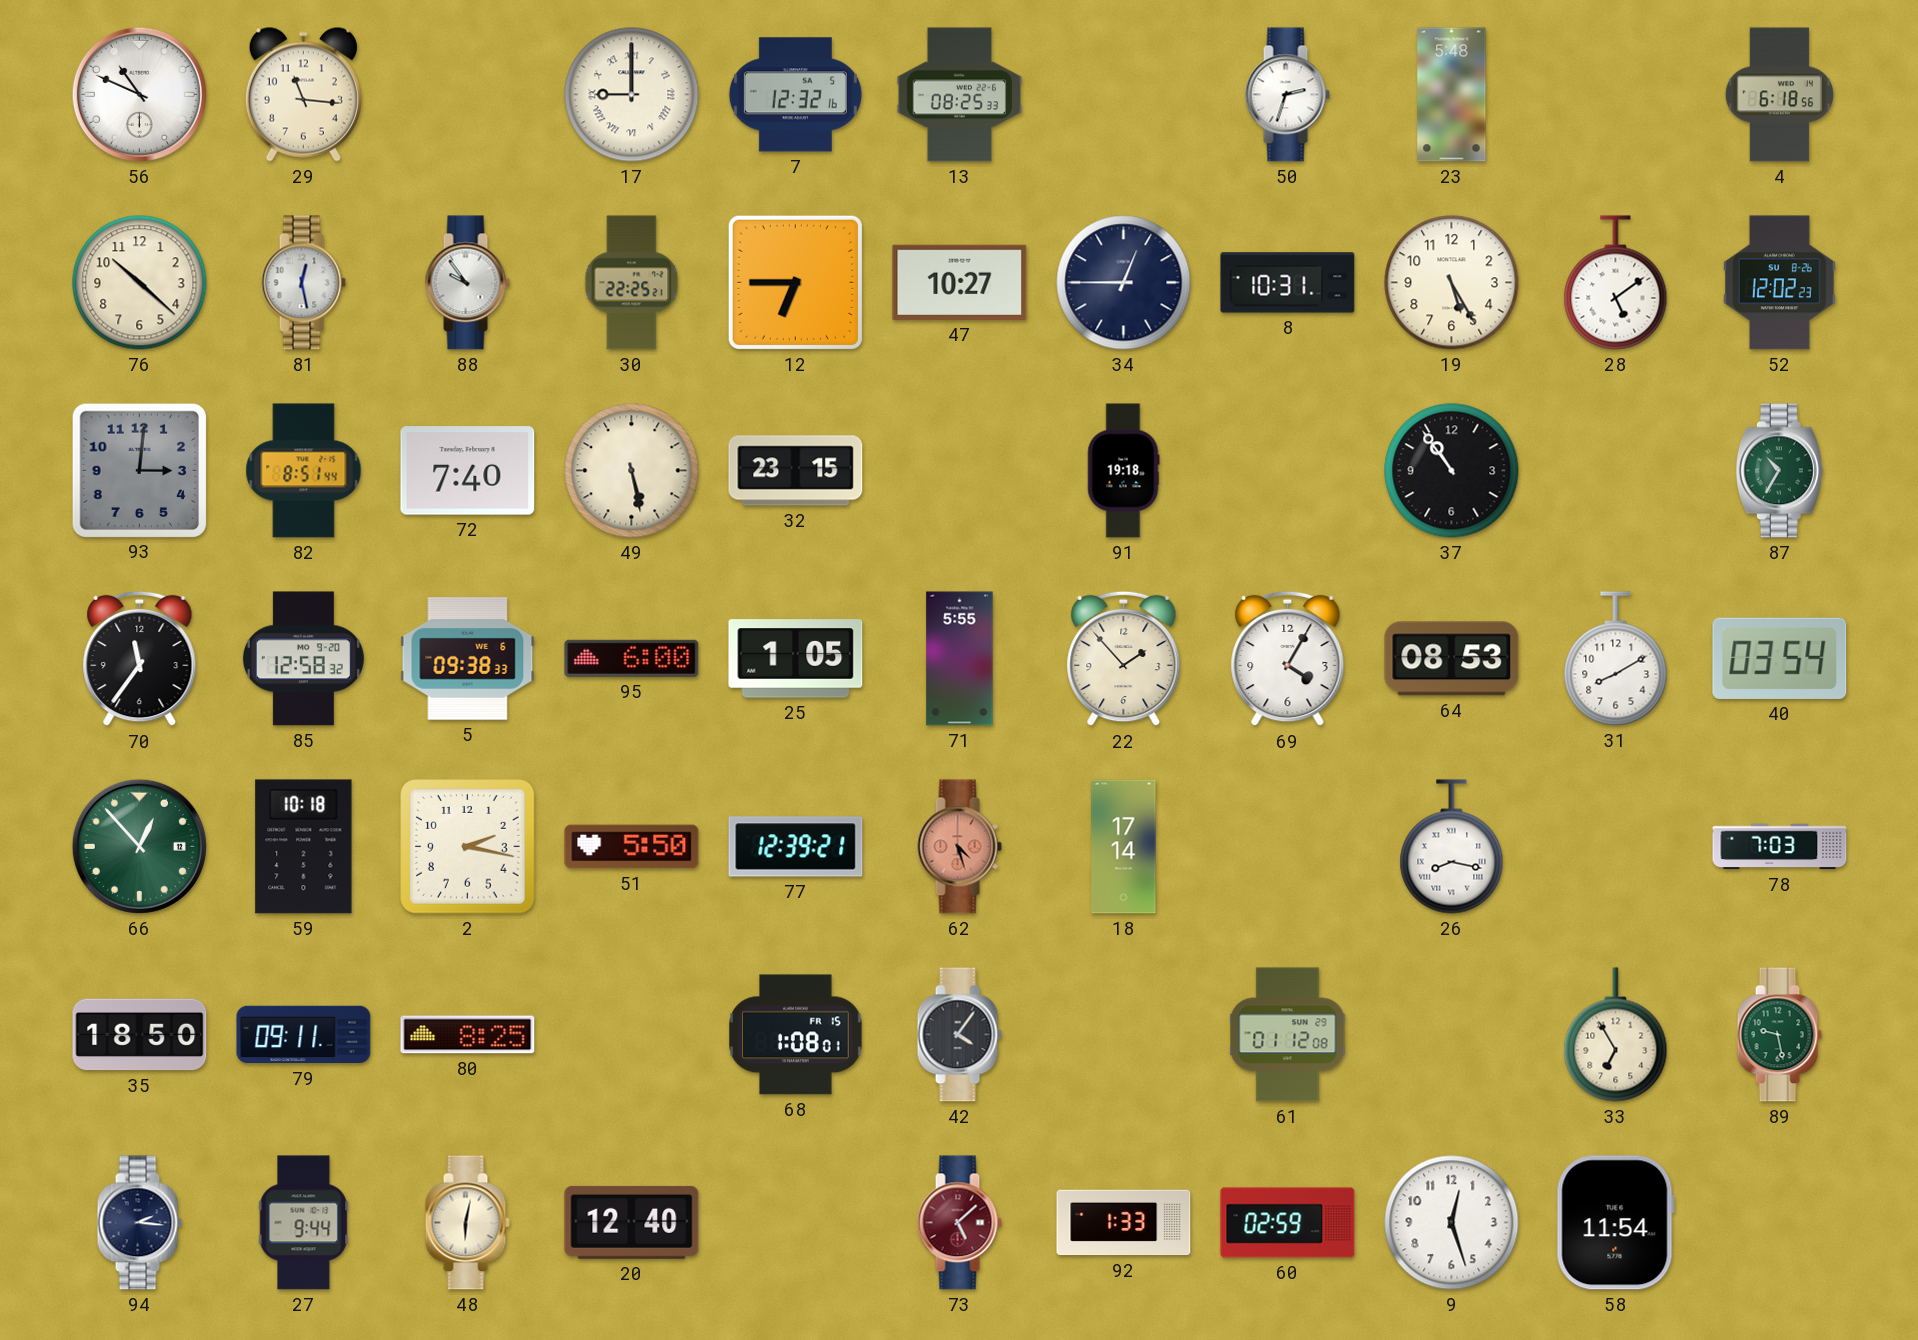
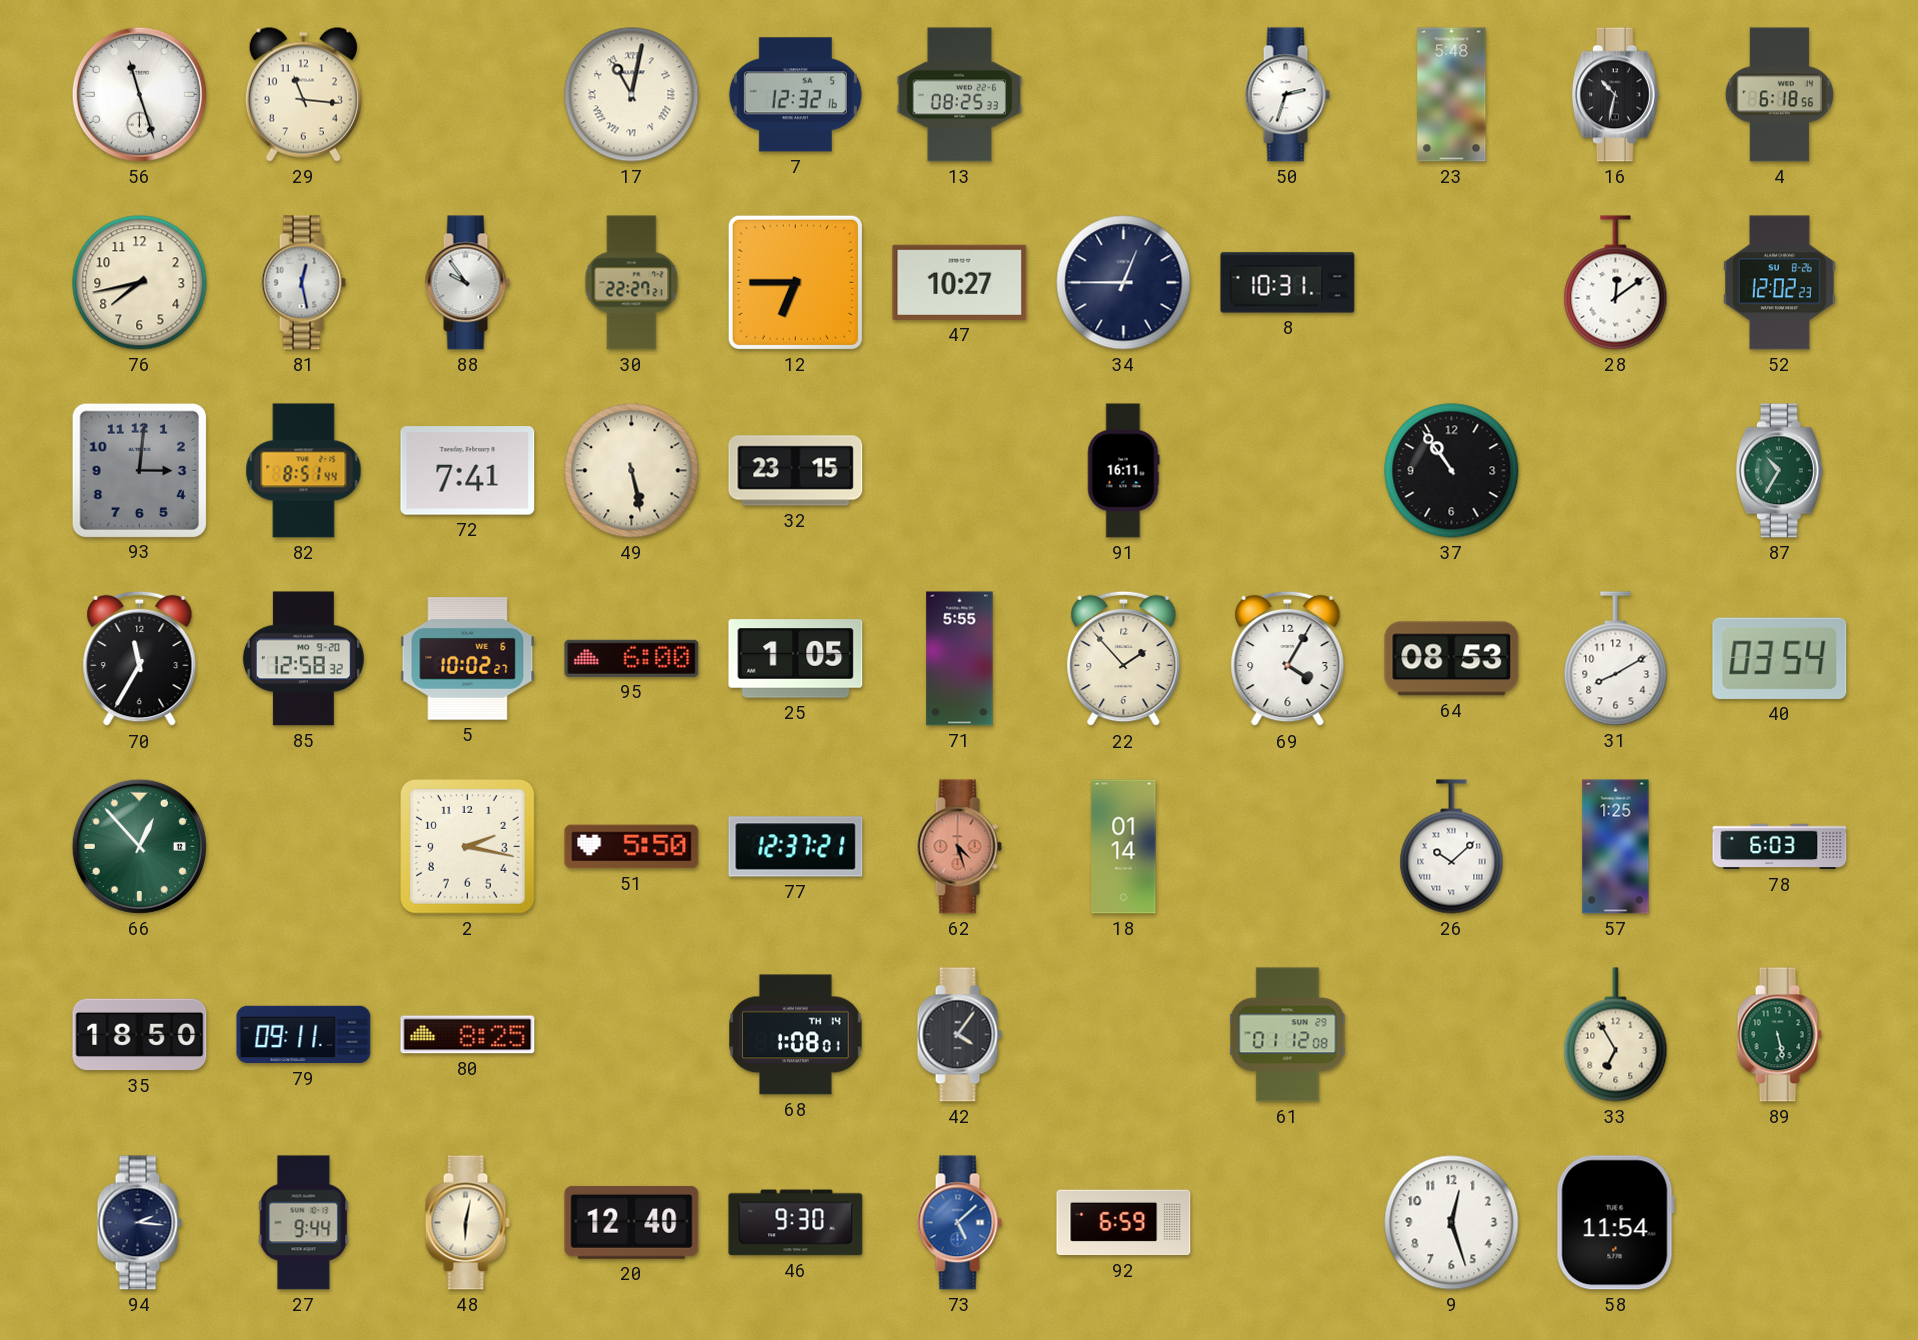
56: 10:49 -> 11:27
17: 9:00 -> 11:02
16: none -> 10:32
76: 10:22 -> 7:43
30: 22:25 -> 22:27
19: 5:25 -> none
28: 5:09 -> 12:09
72: 7:40 -> 7:41
91: 19:18 -> 16:11
70: 11:36 -> 11:35
5: 09:38 -> 10:02
59: 10:18 -> none
77: 12:39 -> 12:37
18: 17:14 -> 01:14
26: 8:17 -> 10:08
57: none -> 1:25
78: 7:03 -> 6:03
68 date: FR 15 -> TH 14
89: 9:28 -> 5:28
46: none -> 9:30
73 dial: burgundy -> blue
92: 1:33 -> 6:59
60: 02:59 -> none
